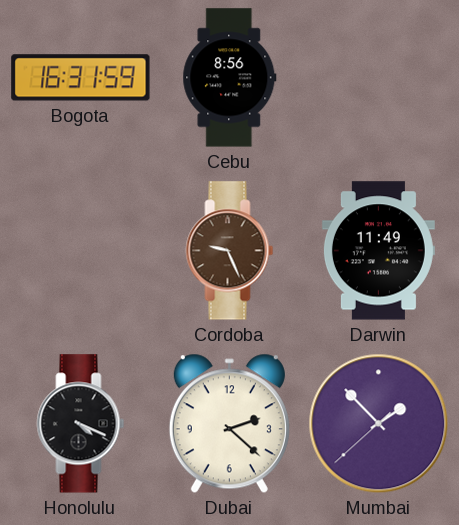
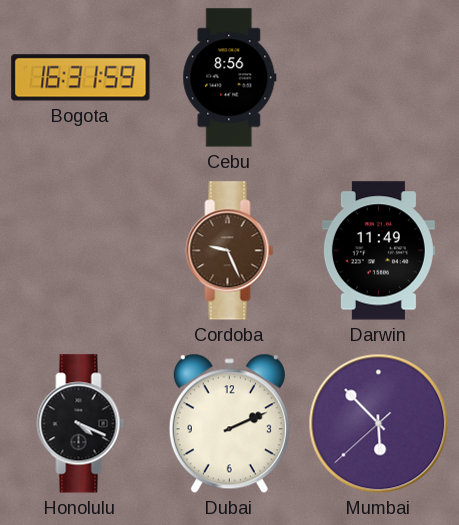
Dubai: 2:22 -> 2:11
Mumbai: 1:52 -> 5:52
